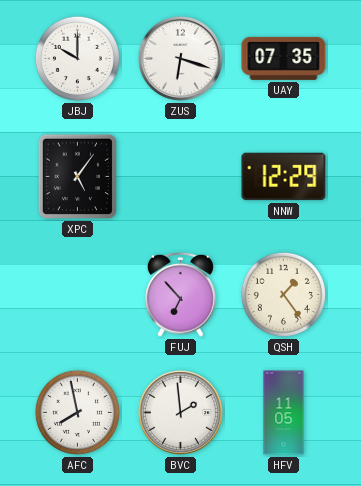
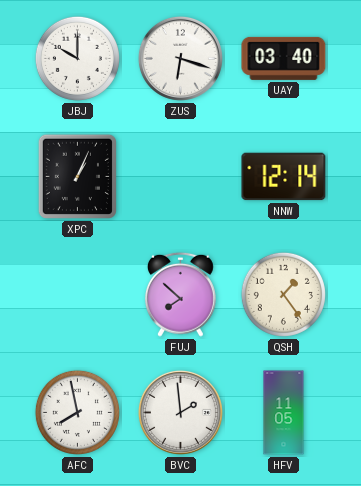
UAY: 07:35 -> 03:40
XPC: 5:06 -> 1:04
NNW: 12:29 -> 12:14
FUJ: 6:53 -> 7:52
